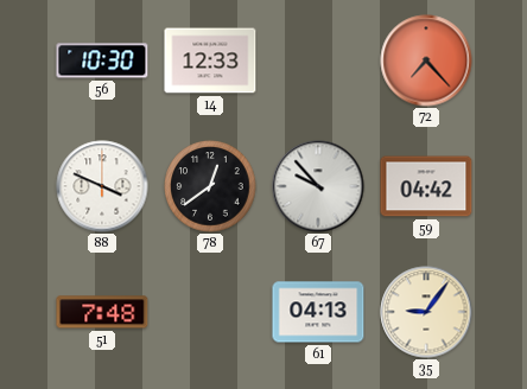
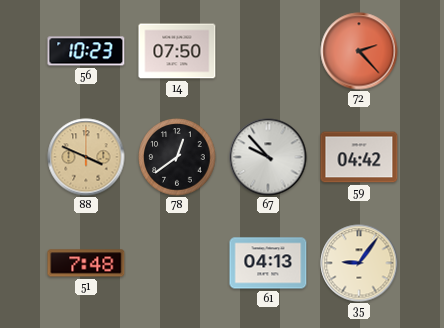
56: 10:30 -> 10:23
14: 12:33 -> 07:50
72: 7:23 -> 2:23
88 dial: white -> champagne
